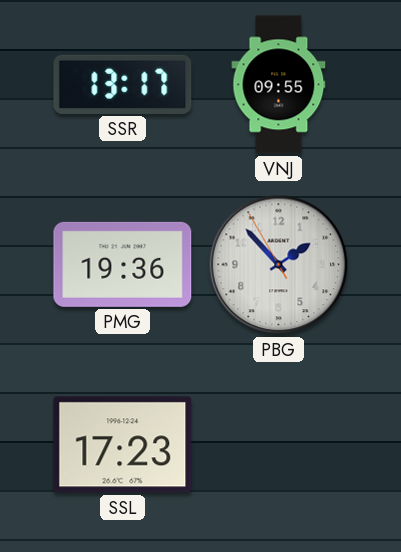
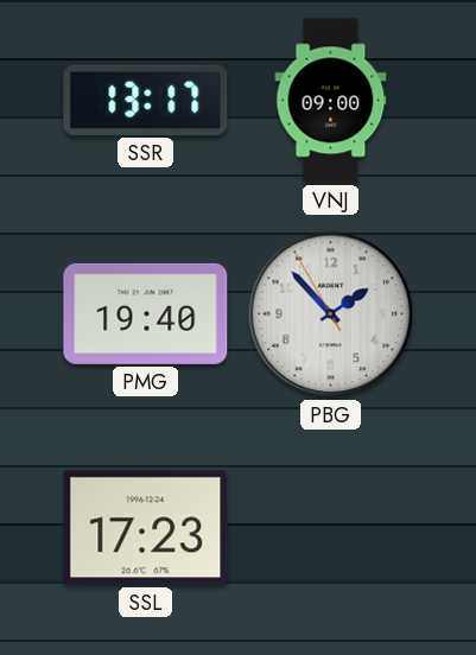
VNJ: 09:55 -> 09:00
PMG: 19:36 -> 19:40
